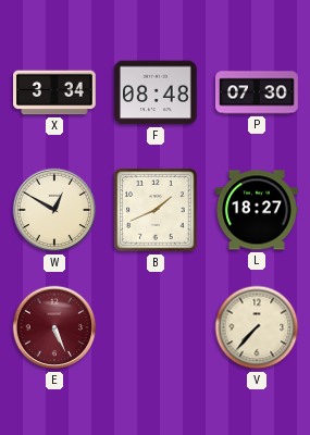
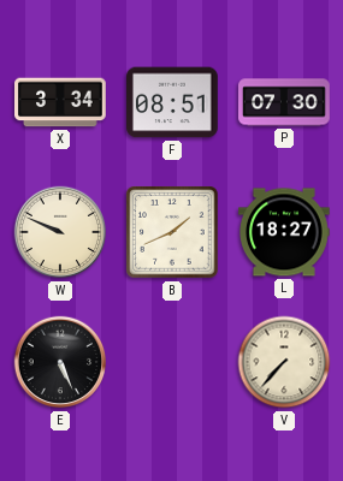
F: 08:48 -> 08:51
W: 12:50 -> 9:49
E dial: burgundy -> black
